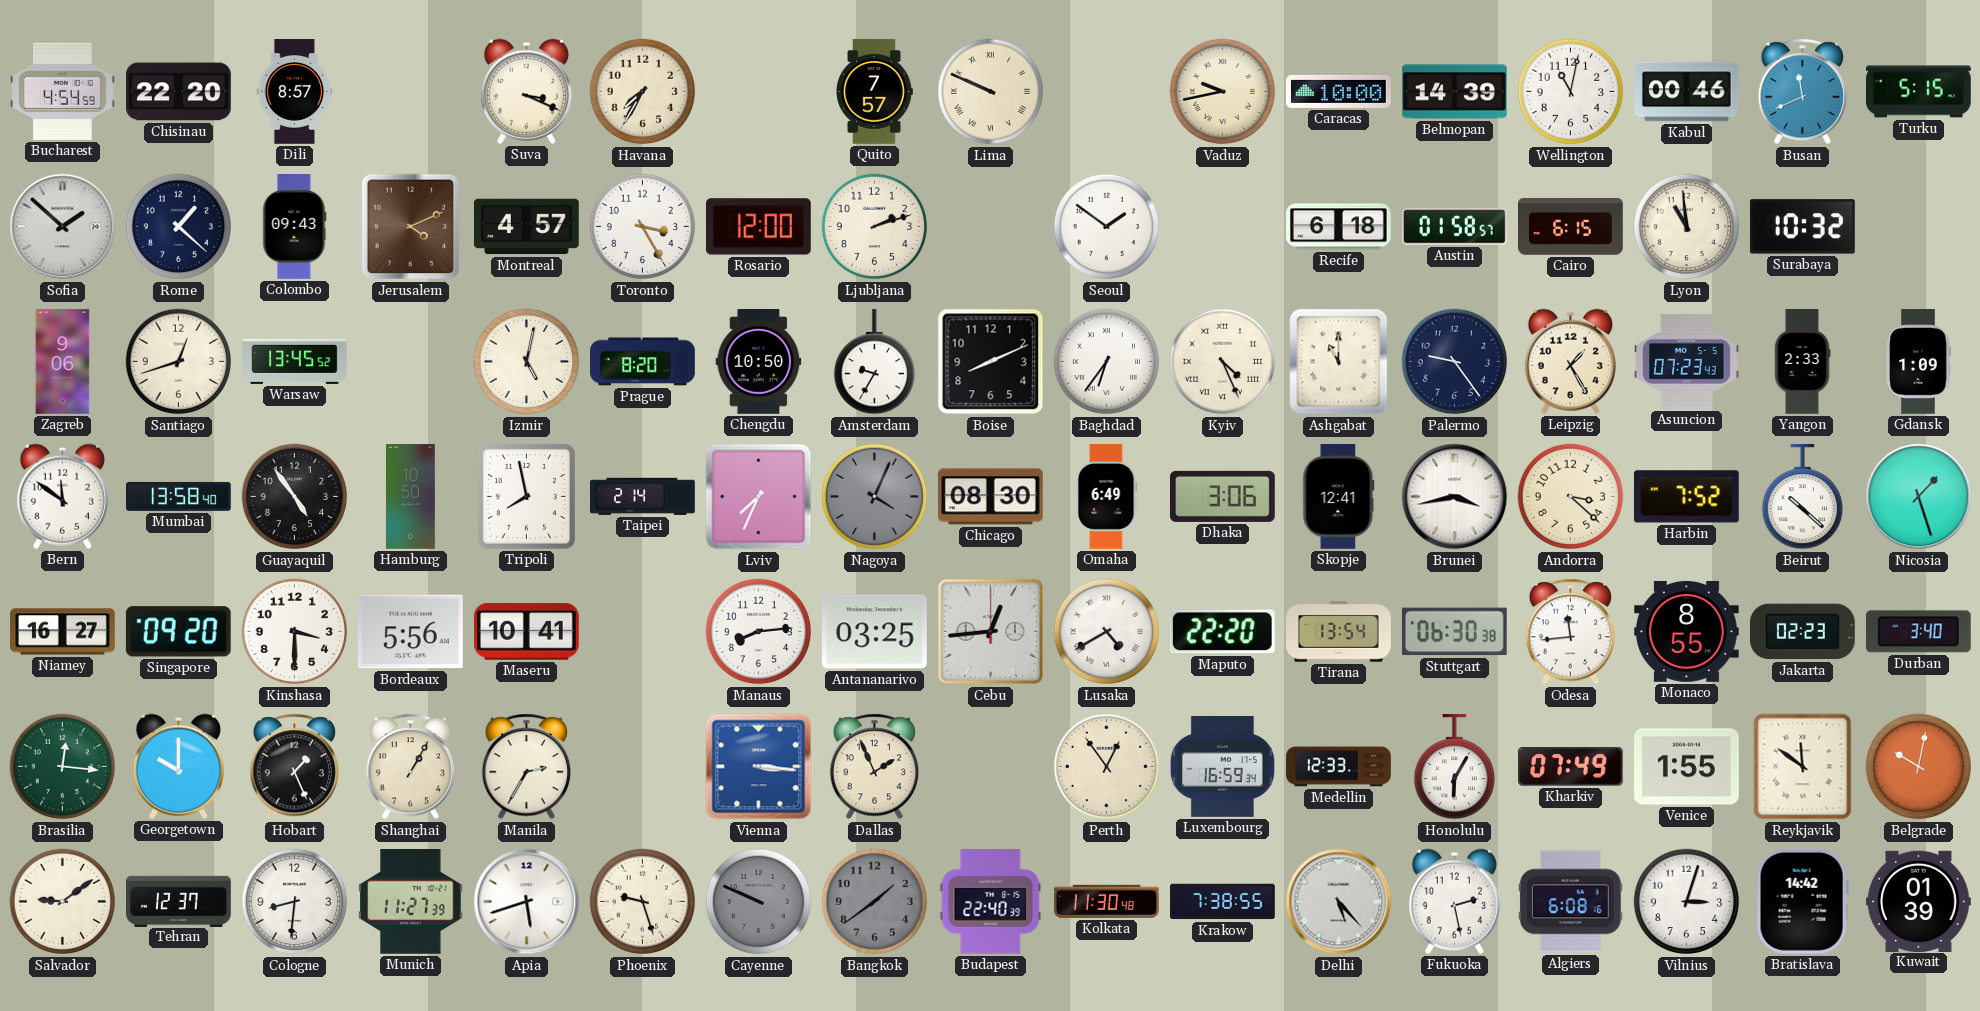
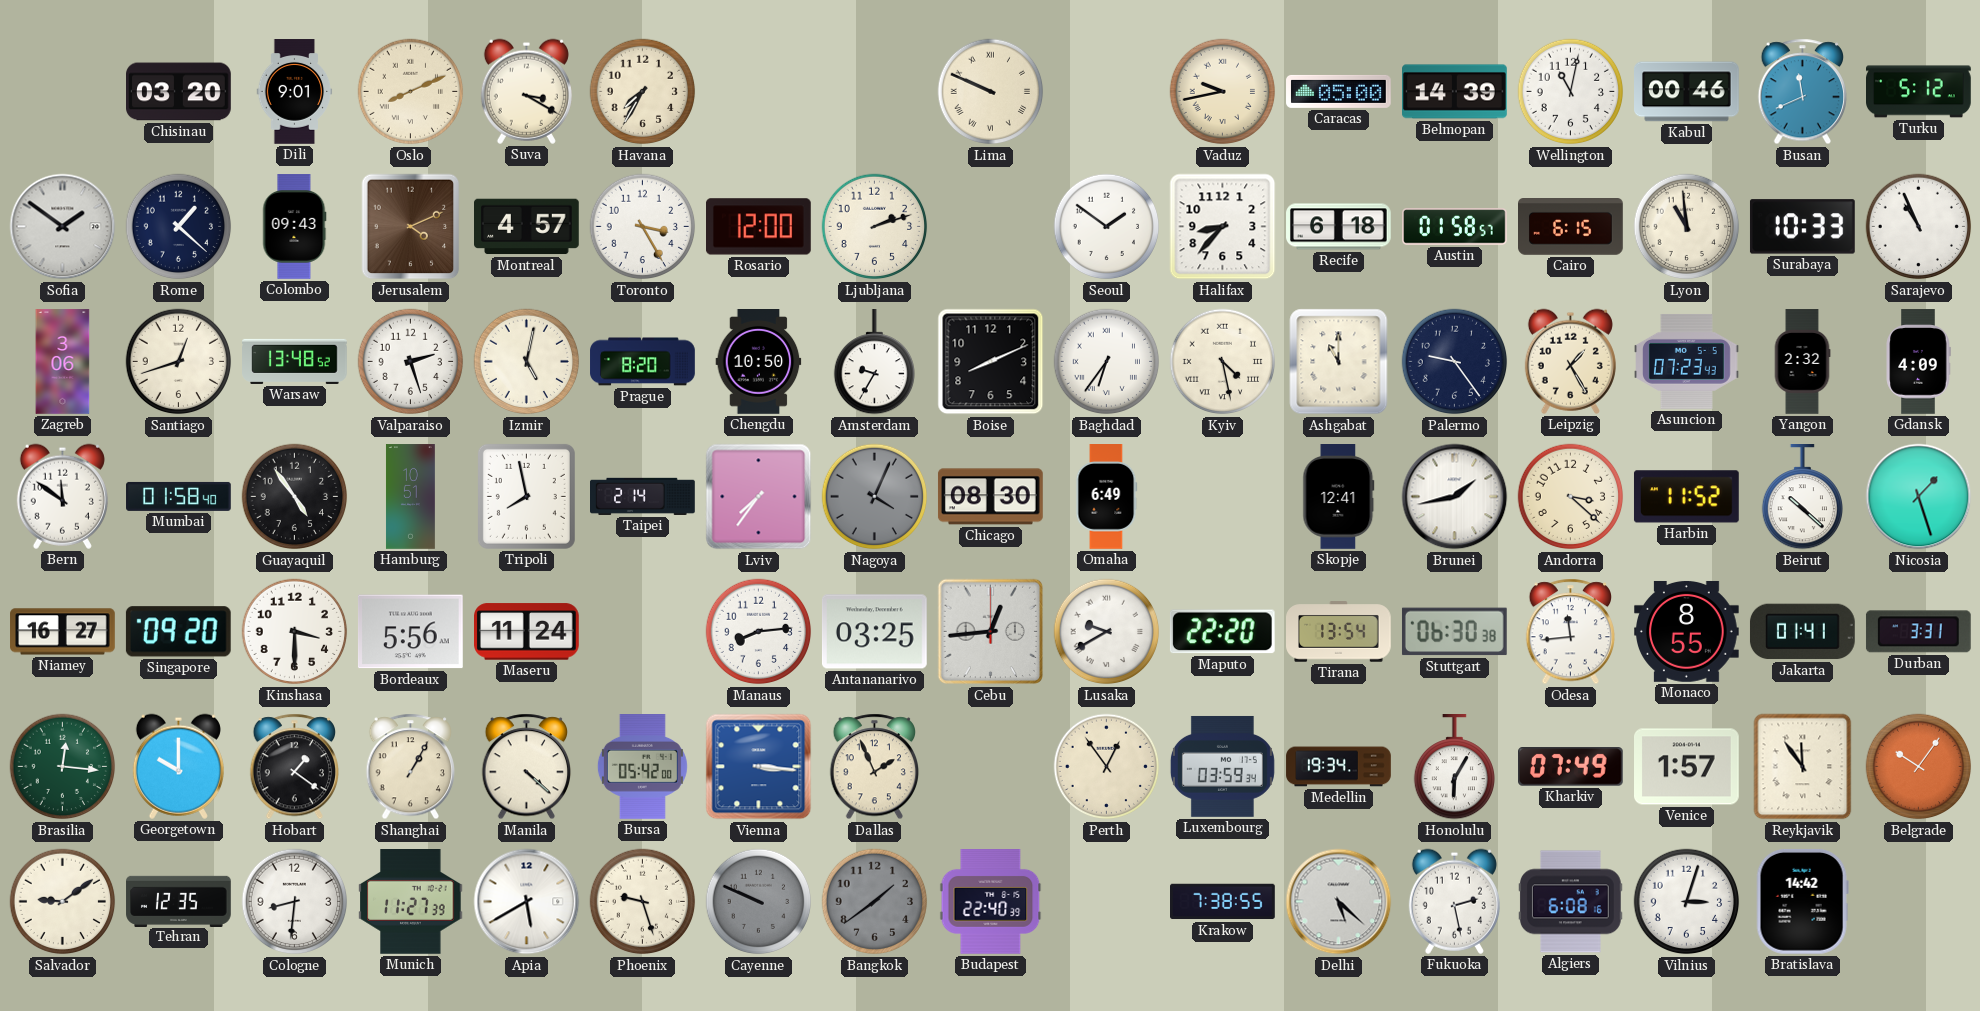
Bucharest: 4:54 -> none
Chisinau: 22:20 -> 03:20
Dili: 8:57 -> 9:01
Oslo: none -> 8:11
Suva: 3:19 -> 3:20
Quito: 7:57 -> none
Caracas: 10:00 -> 05:00
Turku: 5:15 -> 5:12
Sofia: 1:52 -> 1:51
Halifax: none -> 8:37
Surabaya: 10:32 -> 10:33
Sarajevo: none -> 10:56
Zagreb: 9:06 -> 3:06
Warsaw: 13:45 -> 13:48
Valparaiso: none -> 2:27
Kyiv: 4:26 -> 4:28
Yangon: 2:33 -> 2:32
Gdansk: 1:09 -> 4:09
Mumbai: 13:58 -> 01:58
Hamburg: 10:50 -> 10:51
Lviv: 7:34 -> 7:36
Dhaka: 3:06 -> none
Brunei: 3:43 -> 1:43
Harbin: 7:52 -> 11:52
Maseru: 10:41 -> 11:24
Lusaka: 4:40 -> 9:40
Jakarta: 02:23 -> 01:41
Durban: 3:40 -> 3:31
Hobart: 1:26 -> 1:21
Manila: 2:35 -> 4:22
Bursa: none -> 05:42
Luxembourg: 16:59 -> 03:59
Medellin: 12:33 -> 19:34
Venice: 1:55 -> 1:57
Reykjavik: 11:51 -> 11:54
Belgrade: 10:02 -> 10:06
Tehran: 12:37 -> 12:35
Apia: 5:42 -> 5:40
Kolkata: 11:30 -> none
Delhi: 5:23 -> 5:22
Kuwait: 01:39 -> none
